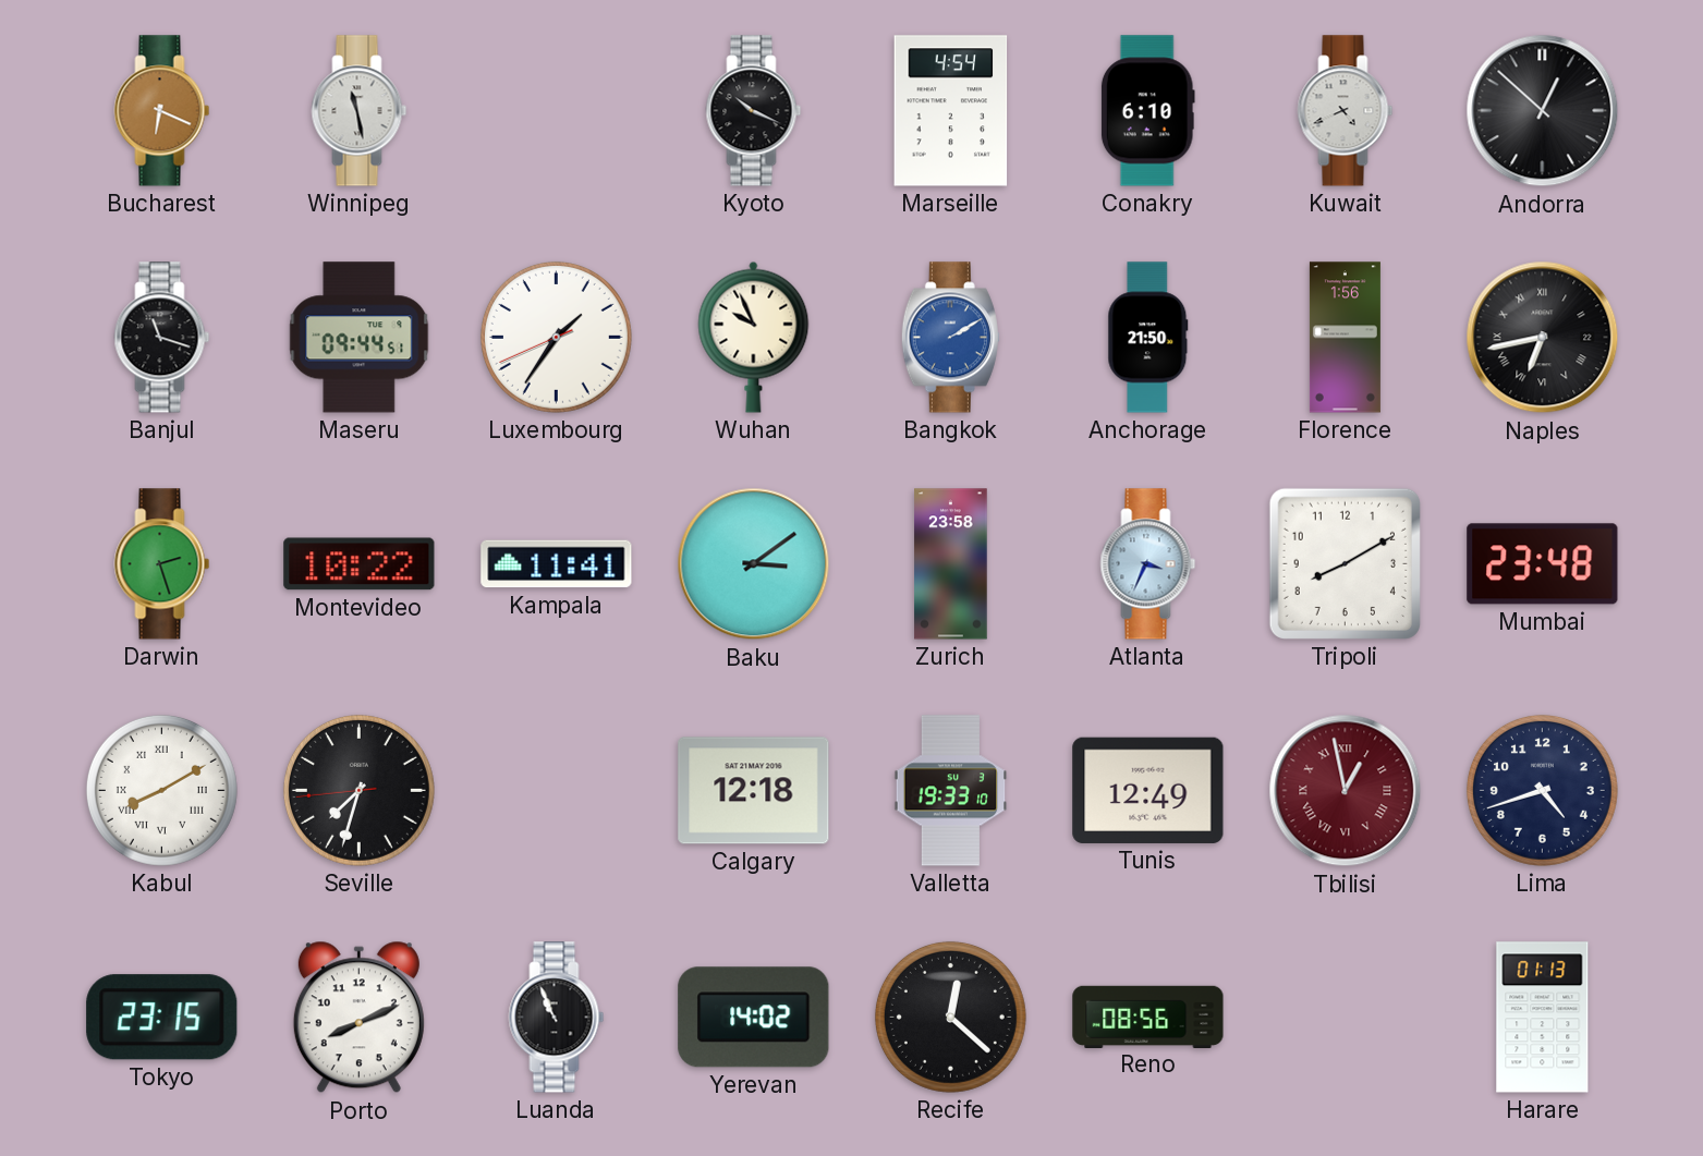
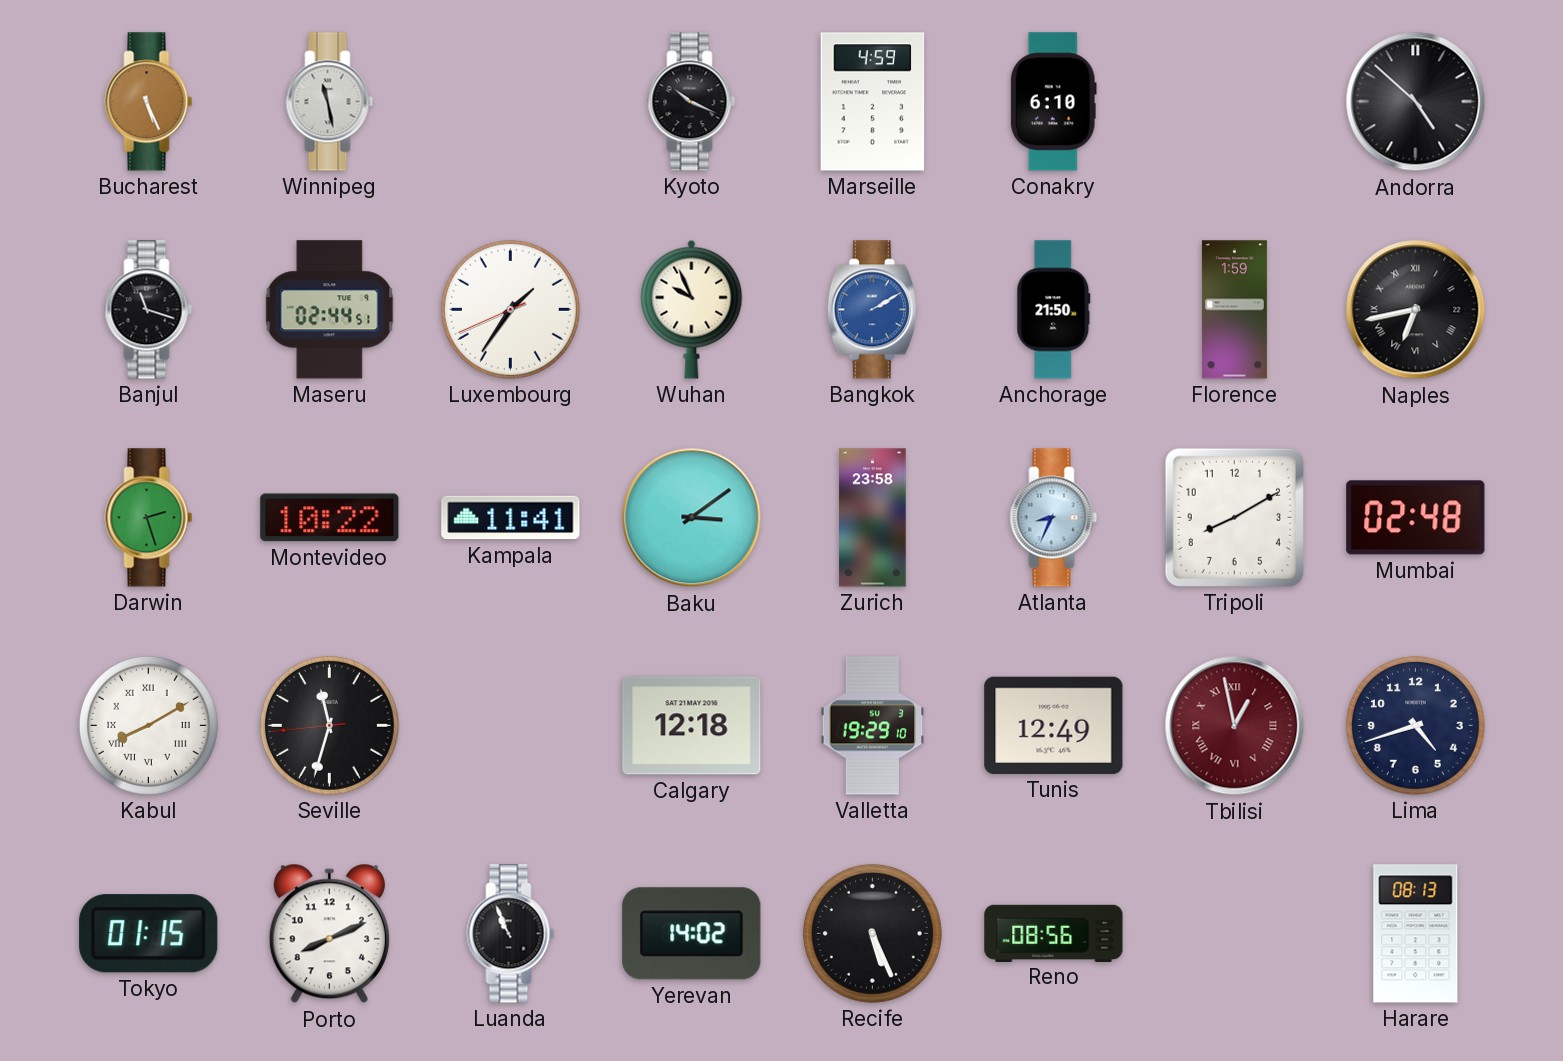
Bucharest: 6:19 -> 5:26
Marseille: 4:54 -> 4:59
Kuwait: 4:41 -> none
Andorra: 12:52 -> 4:52
Maseru: 09:44 -> 02:44
Florence: 1:56 -> 1:59
Atlanta: 3:34 -> 8:34
Mumbai: 23:48 -> 02:48
Seville: 7:32 -> 11:32
Valletta: 19:33 -> 19:29
Tokyo: 23:15 -> 01:15
Recife: 12:22 -> 5:26
Harare: 01:13 -> 08:13
